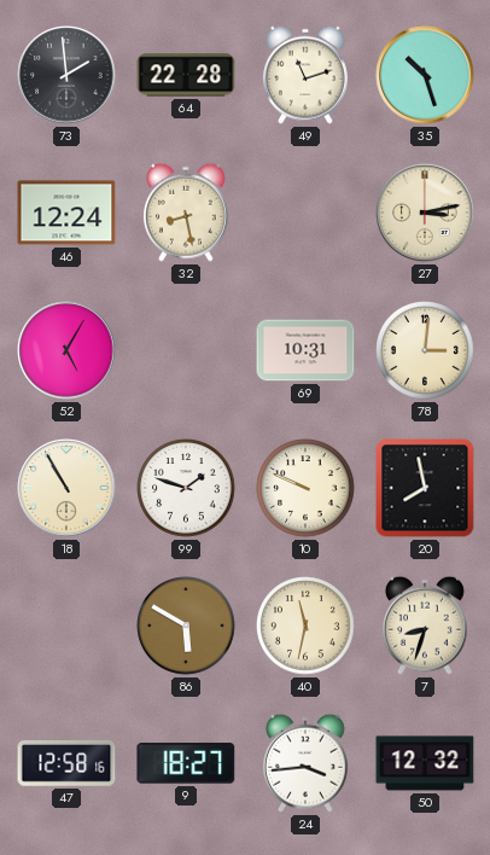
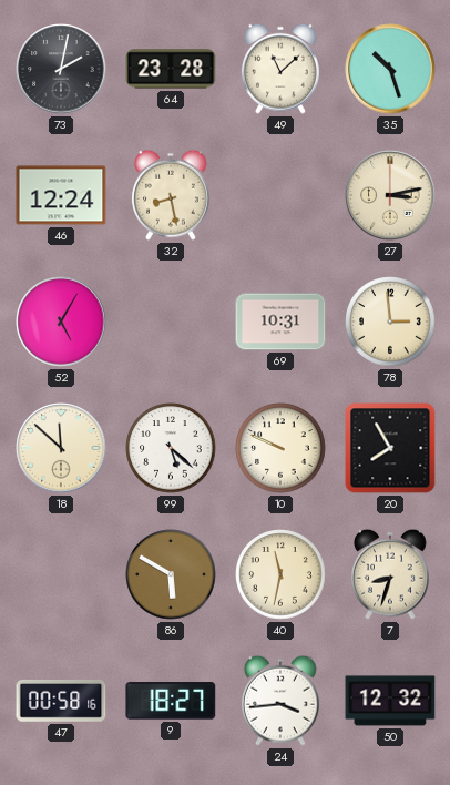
73: 1:59 -> 2:02
64: 22:28 -> 23:28
49: 11:12 -> 11:08
78: 3:01 -> 2:59
18: 10:55 -> 11:52
99: 1:48 -> 5:22
20: 7:58 -> 7:55
47: 12:58 -> 00:58
